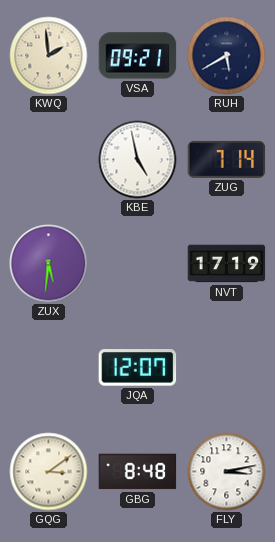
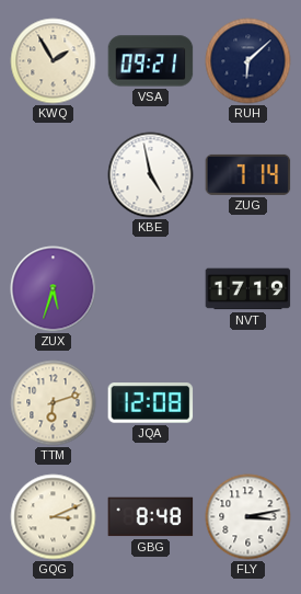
KWQ: 1:59 -> 1:55
RUH: 5:40 -> 6:08
ZUX: 5:31 -> 5:33
TTM: none -> 6:12
JQA: 12:07 -> 12:08
GQG: 3:09 -> 3:11
